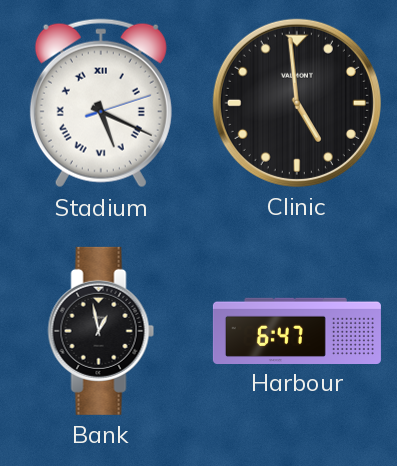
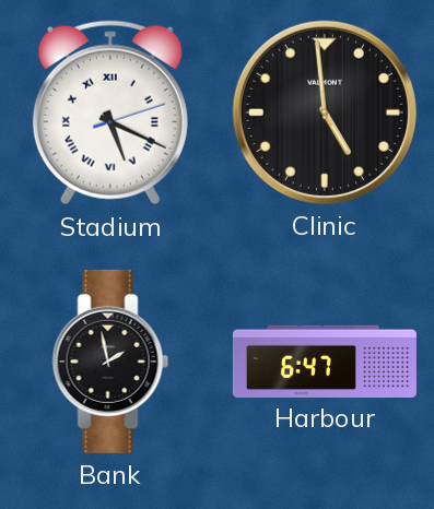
Bank: 12:58 -> 1:58
